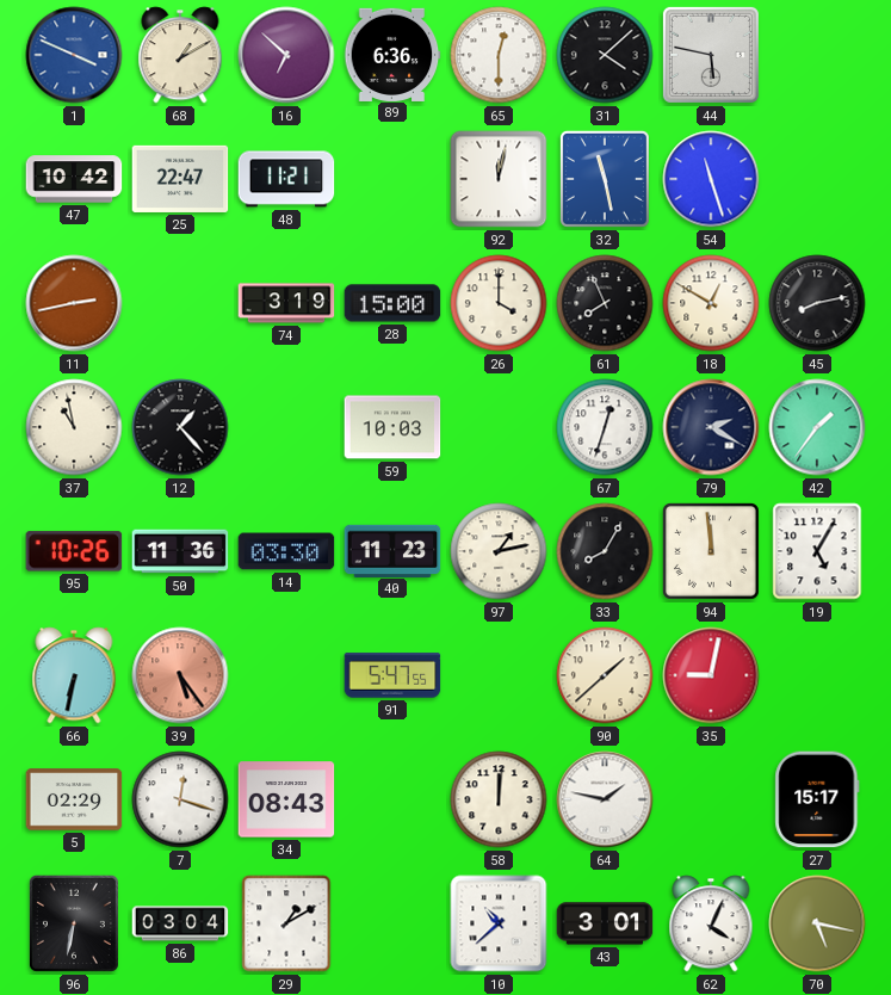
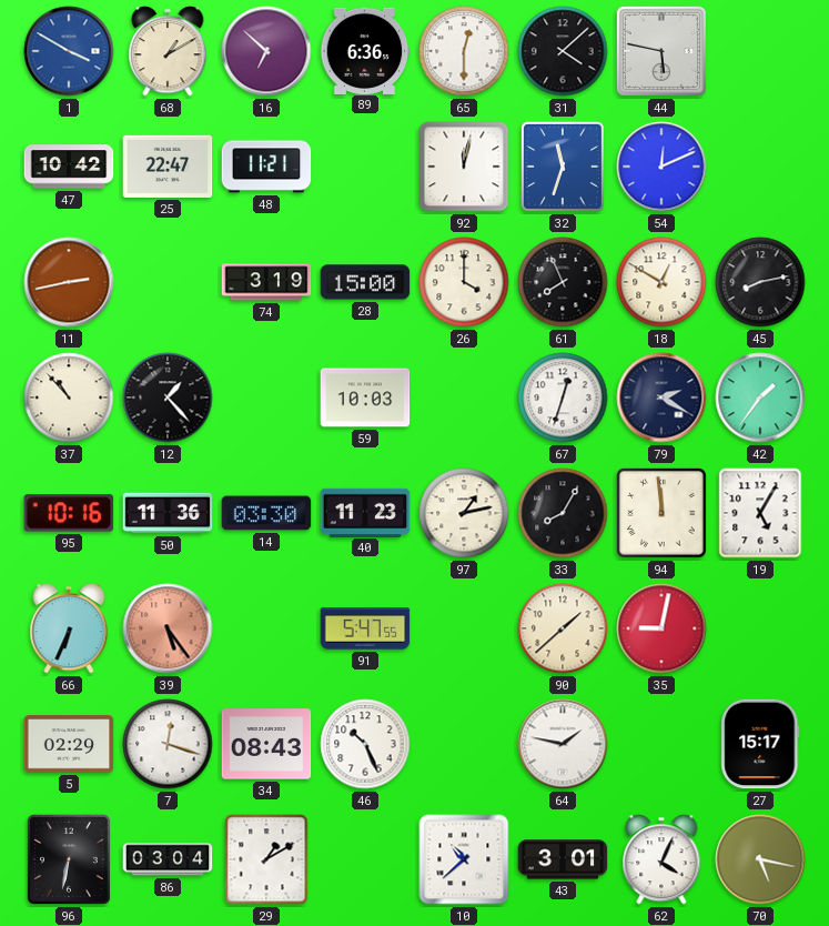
1: 3:49 -> 3:50
32: 11:28 -> 11:33
54: 11:27 -> 12:11
37: 10:58 -> 10:53
95: 10:26 -> 10:16
66: 6:32 -> 6:34
46: none -> 10:26
58: 12:01 -> none
